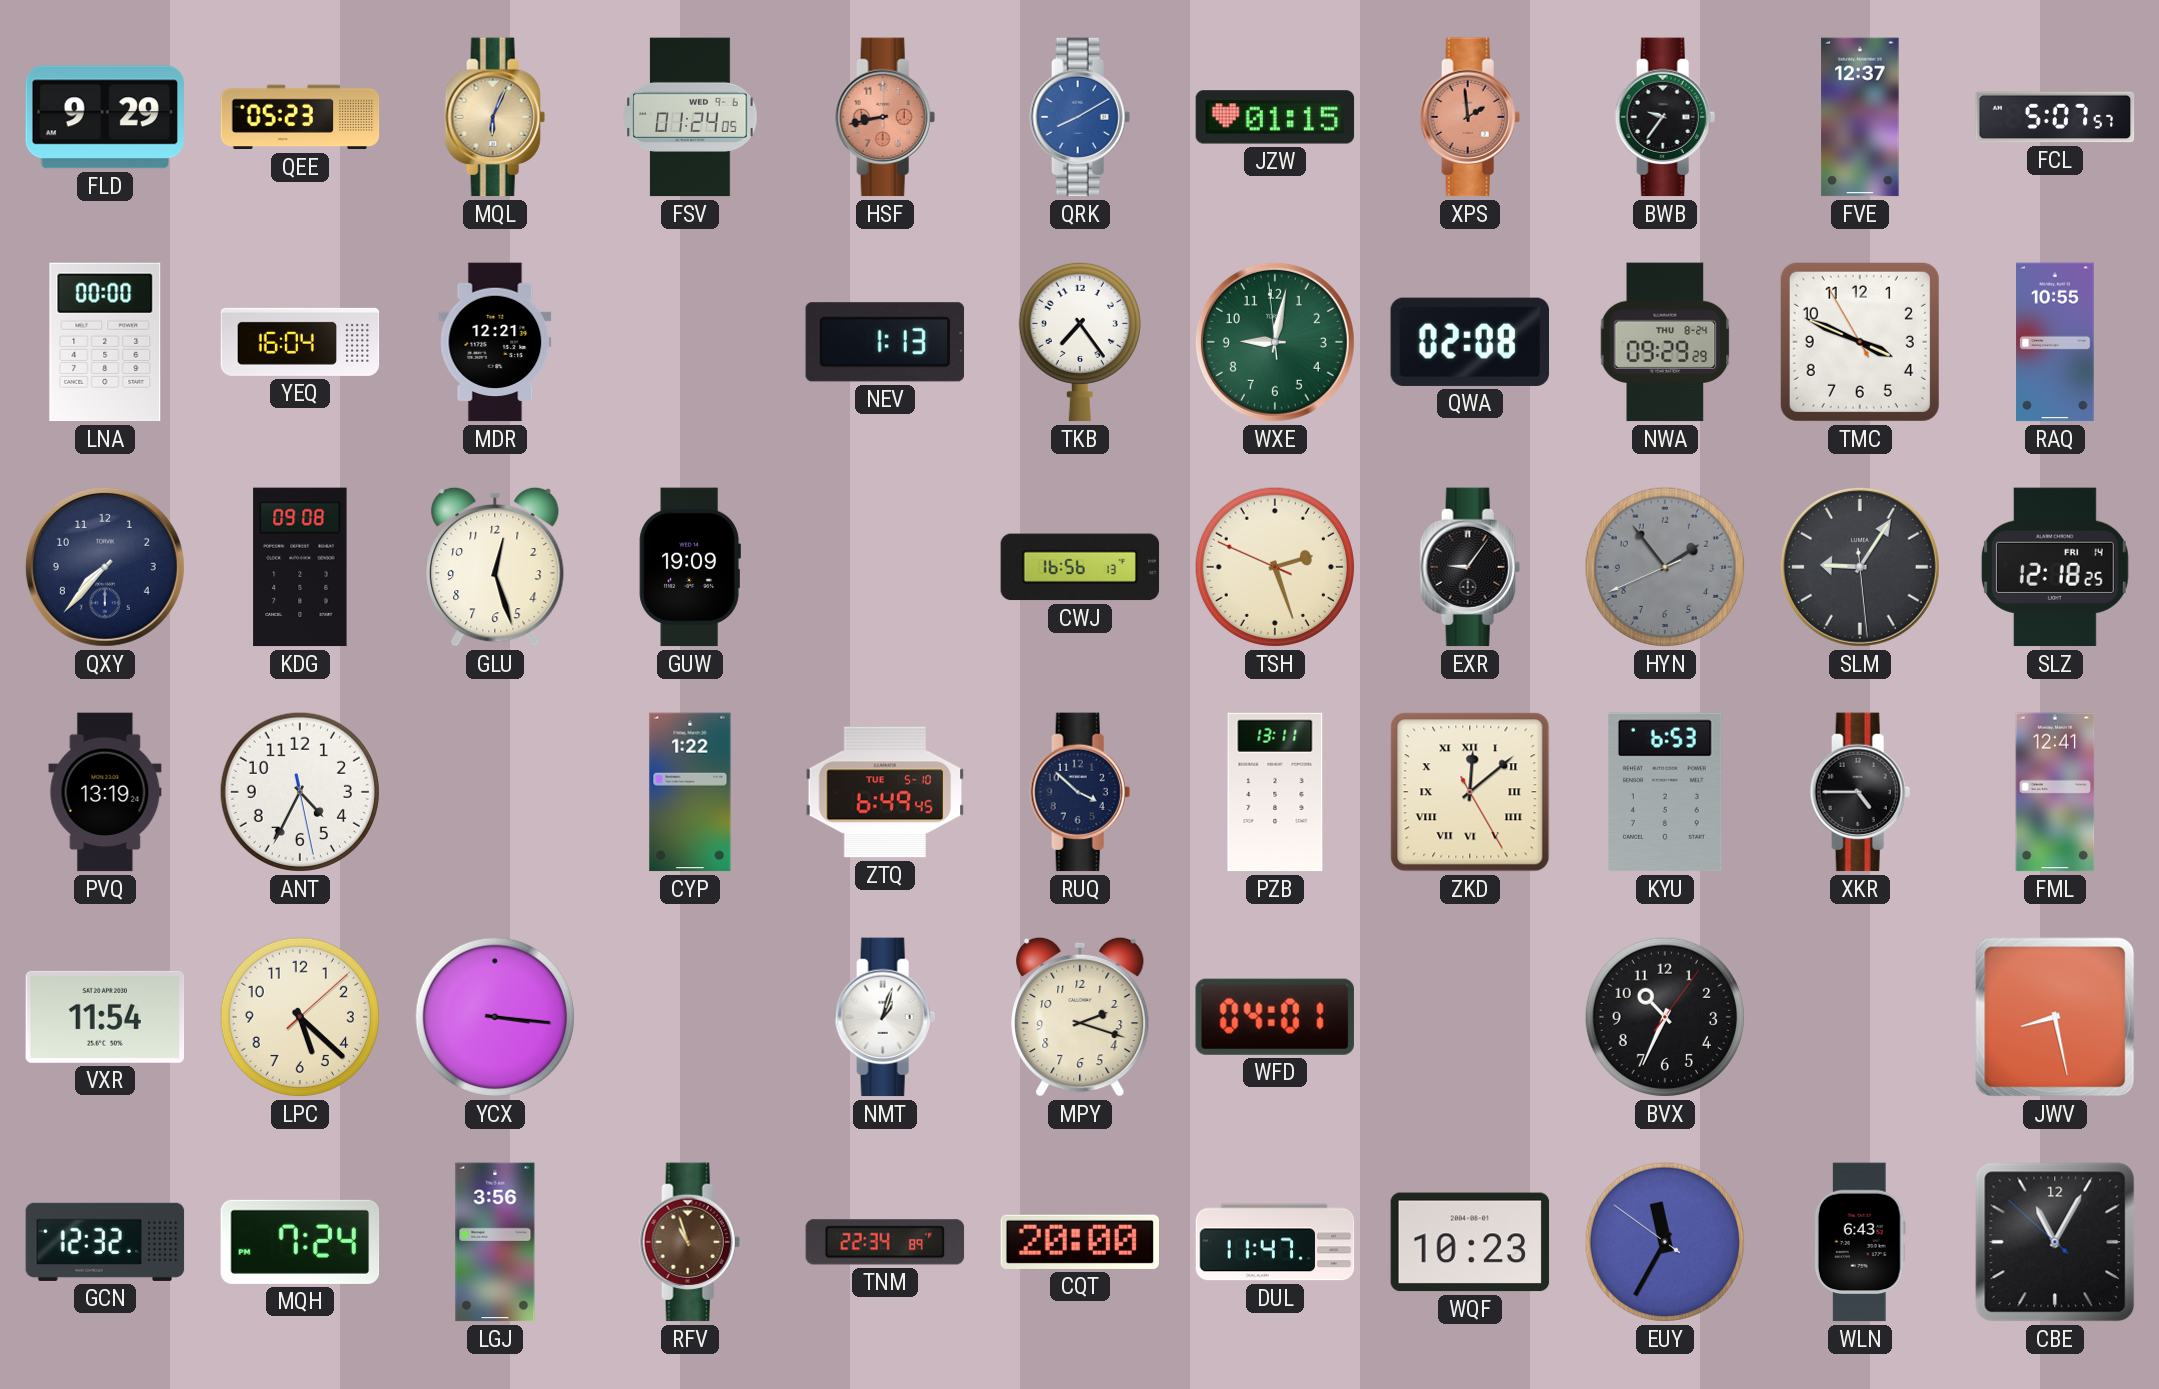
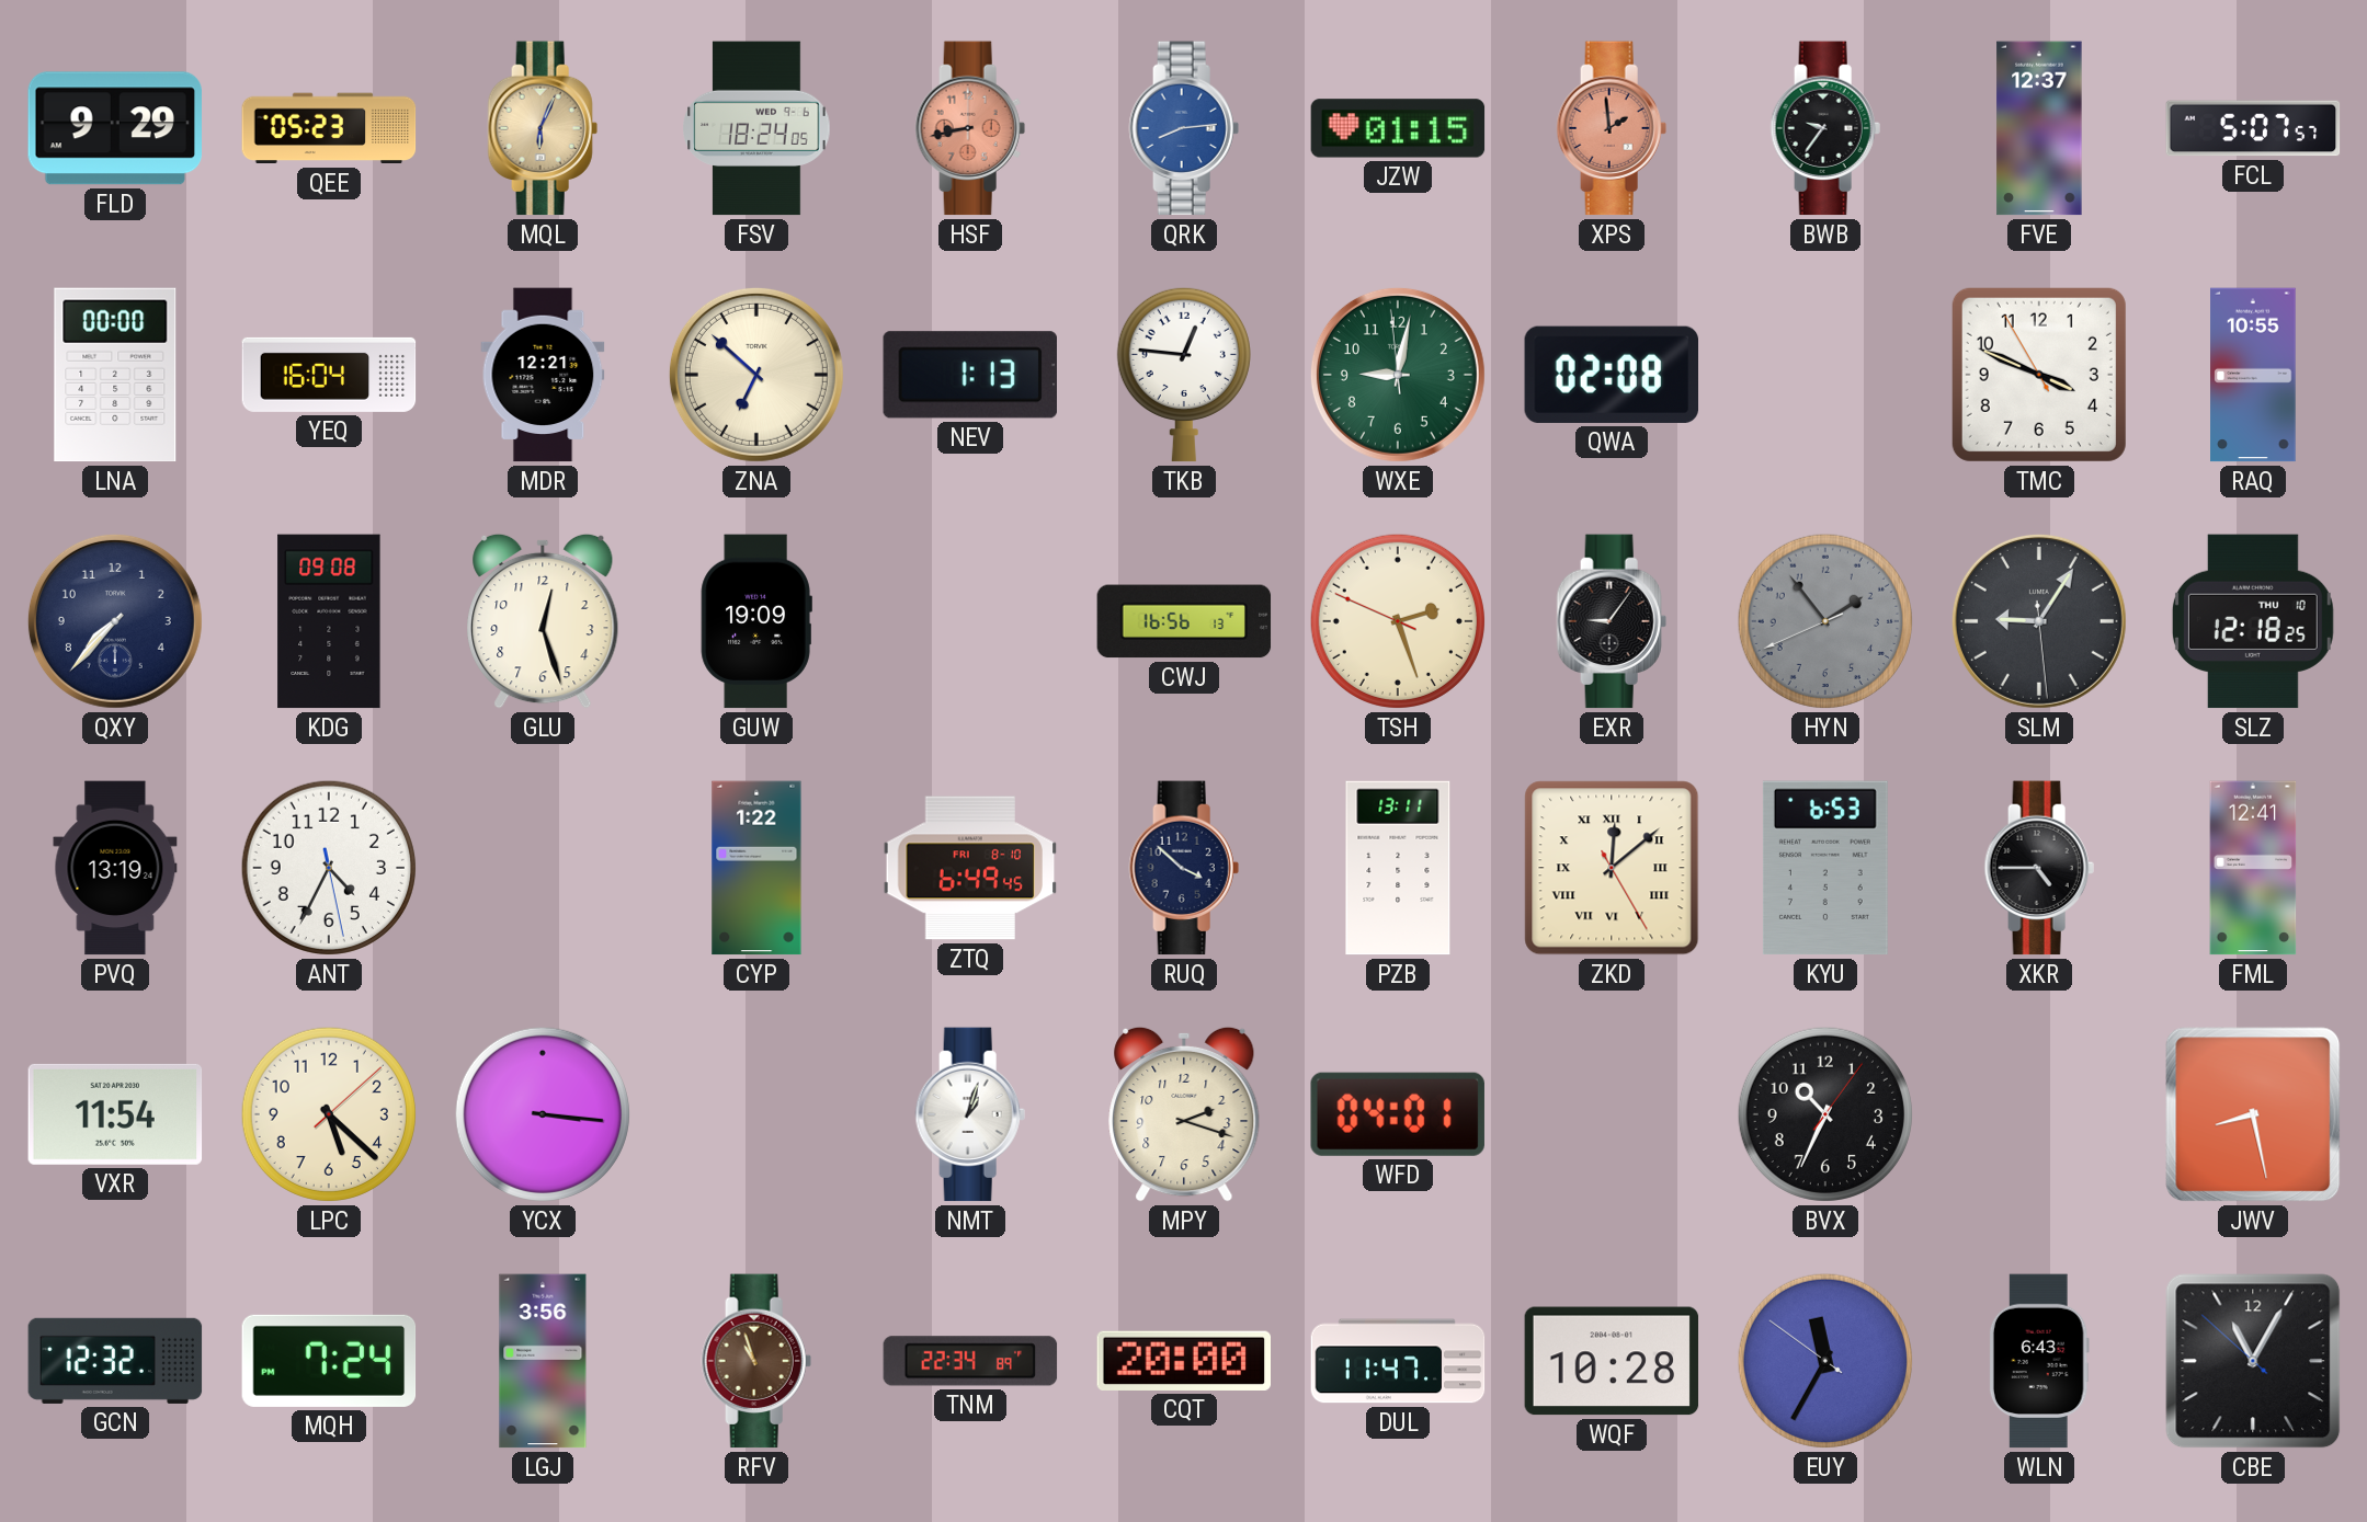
FSV: 01:24 -> 18:24
QRK: 8:10 -> 8:14
ZNA: none -> 6:52
TKB: 7:24 -> 12:46
NWA: 09:29 -> none
SLZ date: FRI 14 -> THU 10
ZTQ date: TUE 5-10 -> FRI 8-10
WQF: 10:23 -> 10:28
